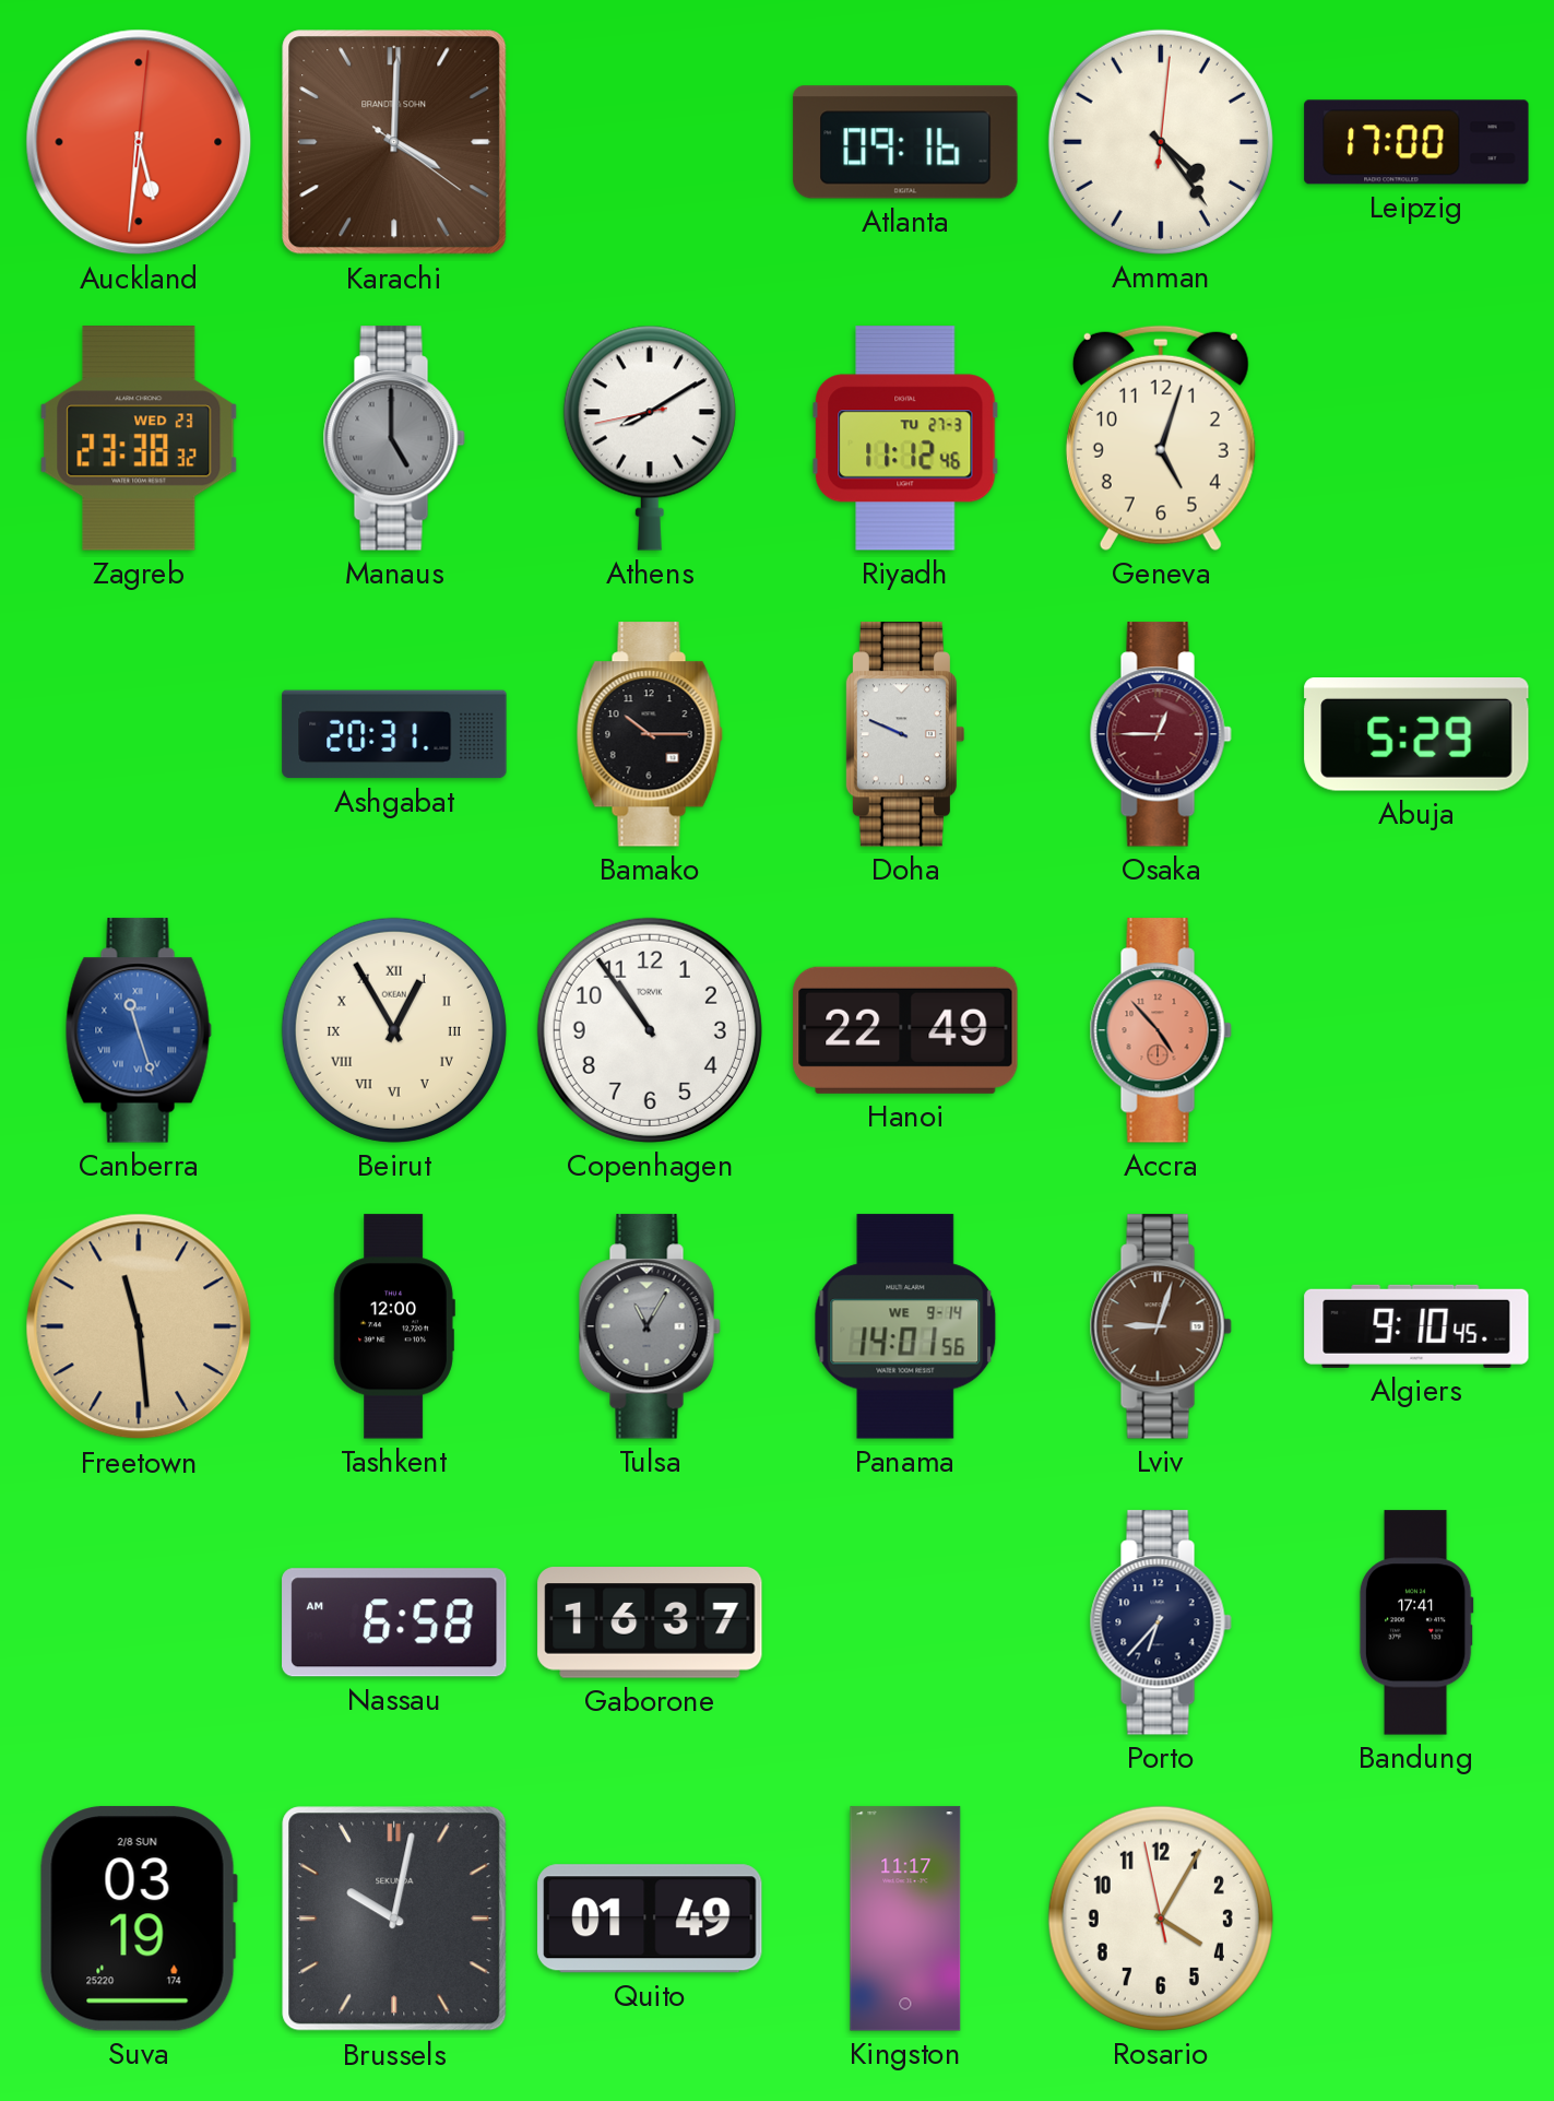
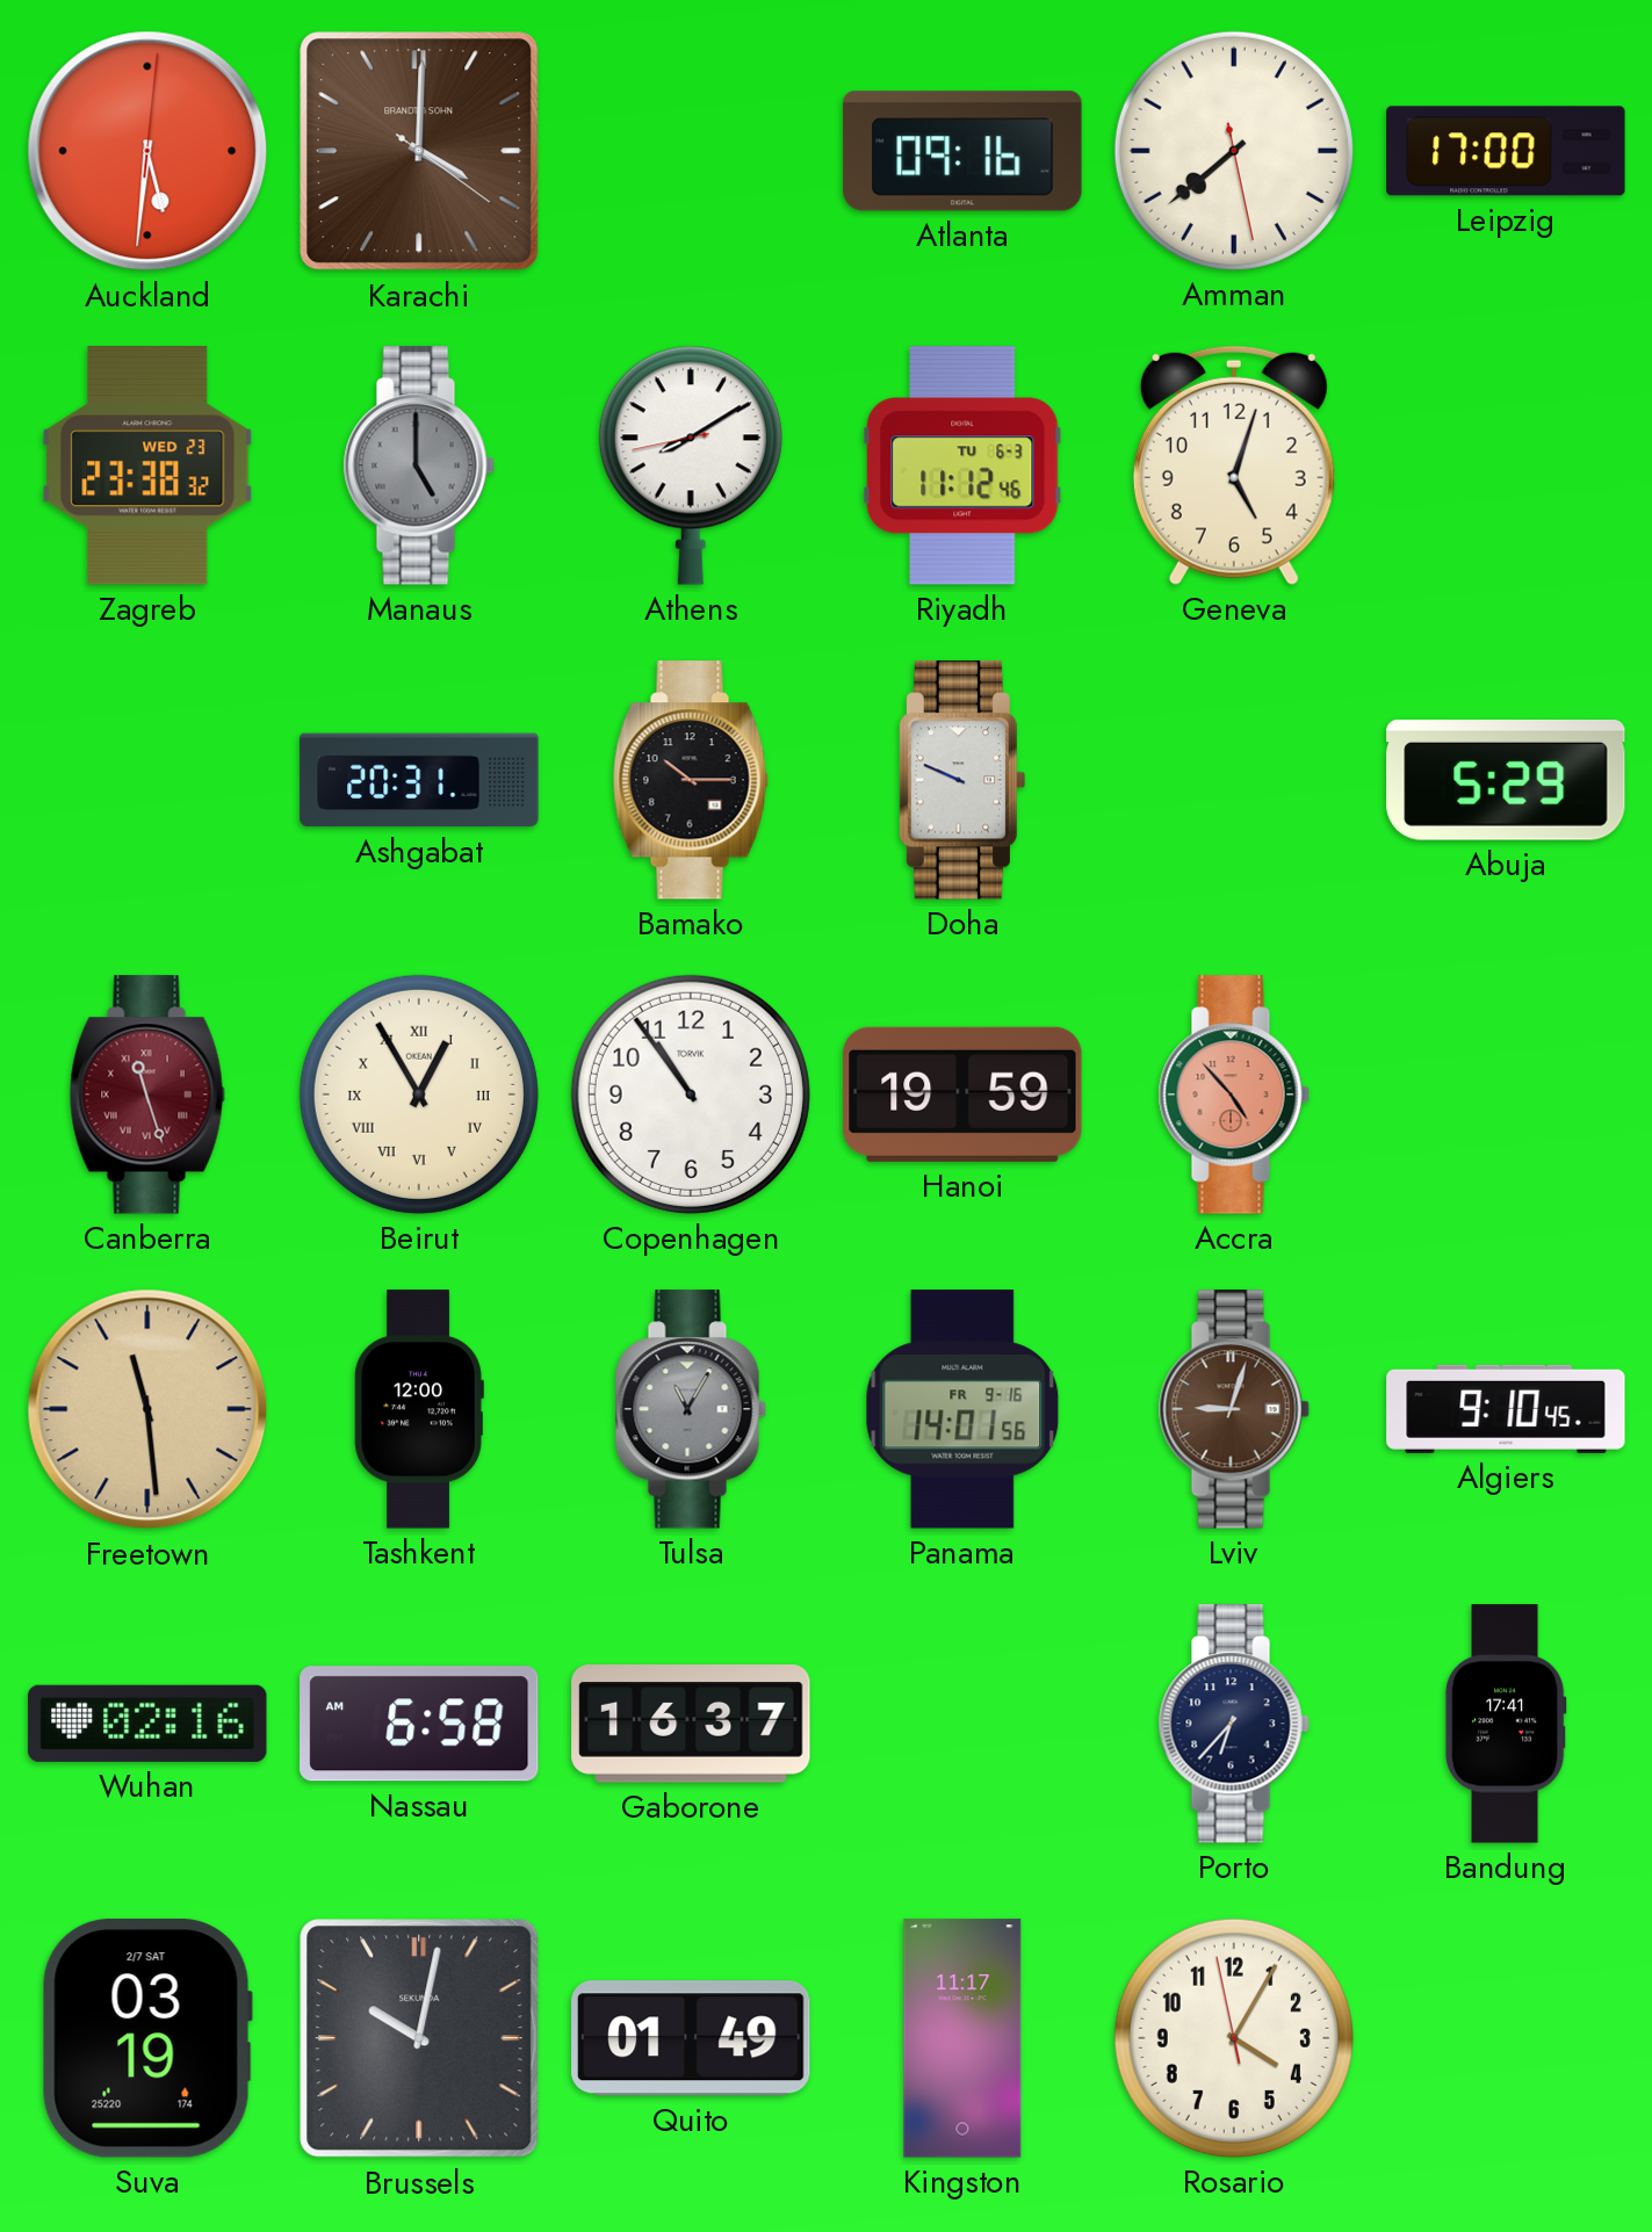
Amman: 4:24 -> 7:38
Riyadh date: TU 27-3 -> TU 6-3
Osaka: 12:45 -> none
Canberra dial: blue -> burgundy
Hanoi: 22:49 -> 19:59
Panama date: WE 9-14 -> FR 9-16
Wuhan: none -> 02:16
Suva date: 2/8 SUN -> 2/7 SAT
